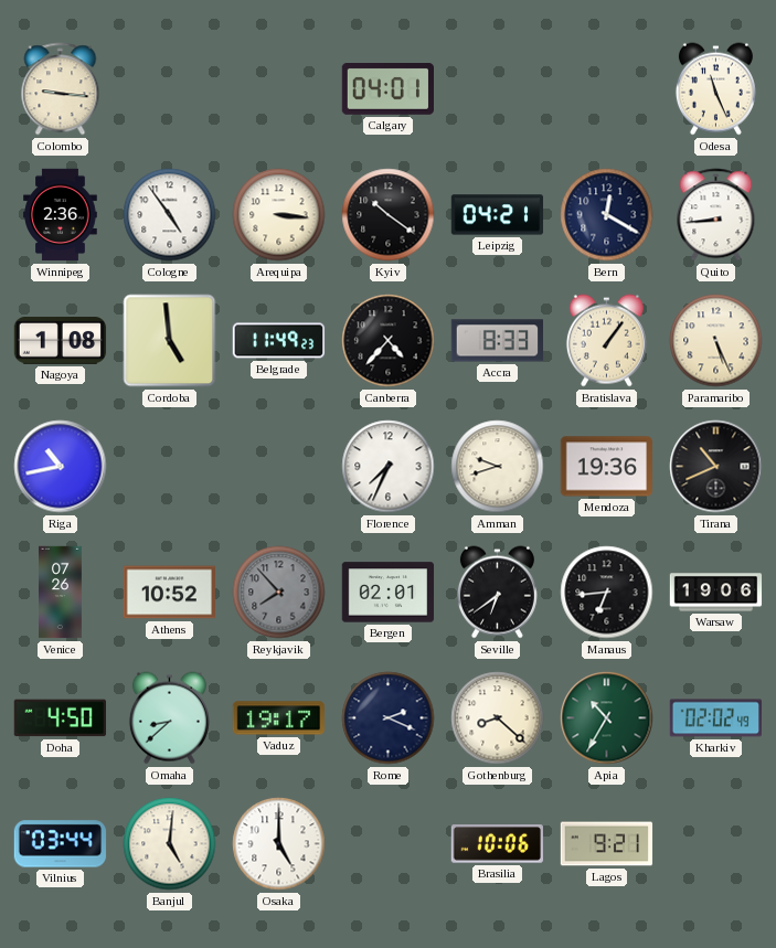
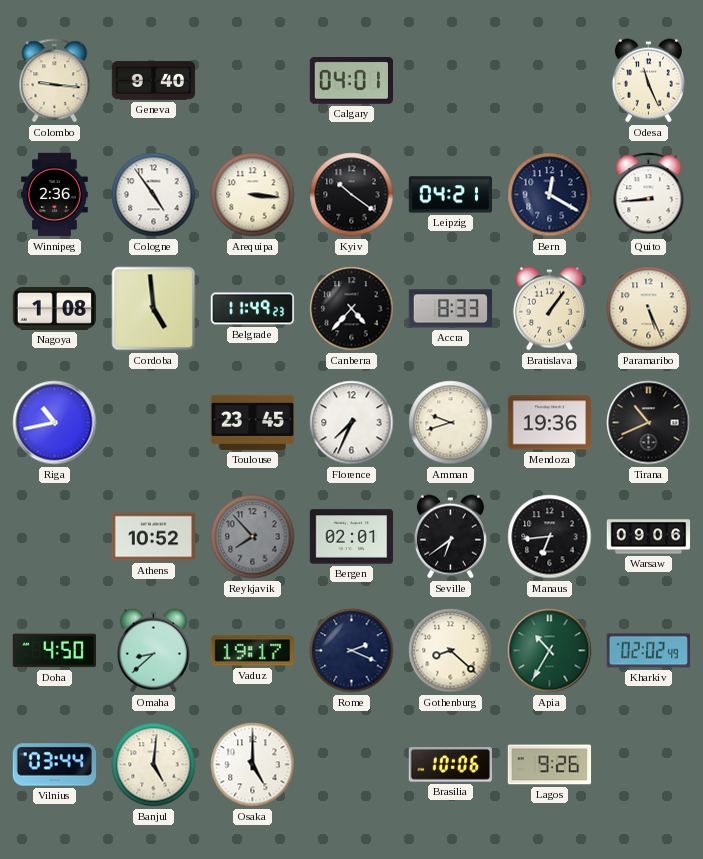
Geneva: none -> 9:40
Toulouse: none -> 23:45
Venice: 07:26 -> none
Warsaw: 19:06 -> 09:06
Lagos: 9:21 -> 9:26
